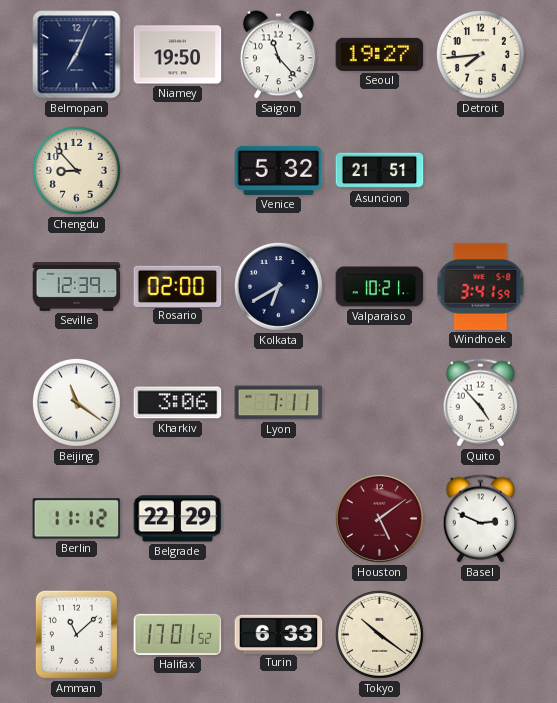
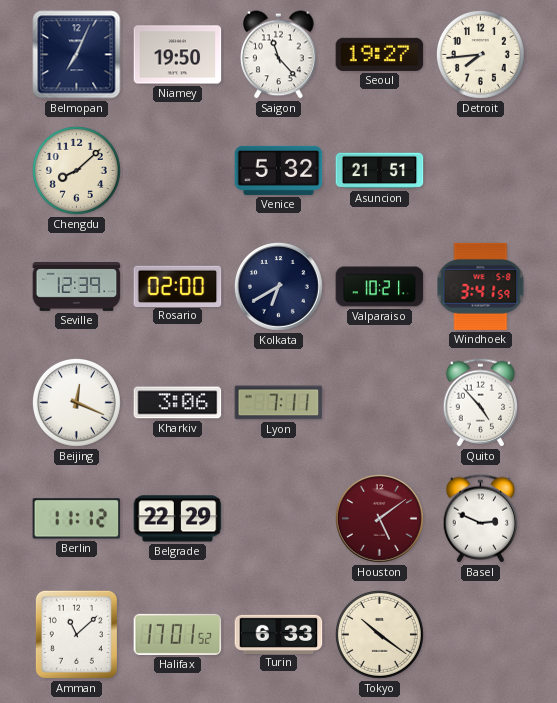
Chengdu: 8:53 -> 8:08
Beijing: 11:21 -> 12:19
